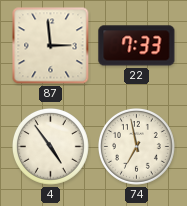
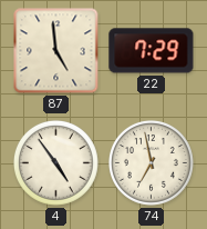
87: 2:59 -> 4:59
22: 7:33 -> 7:29
